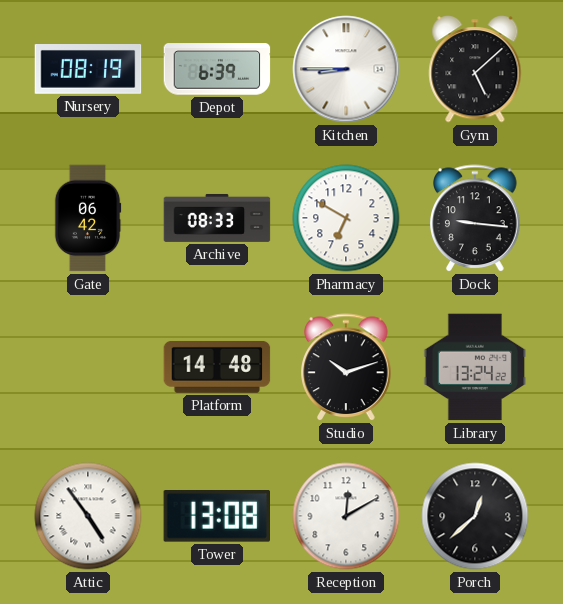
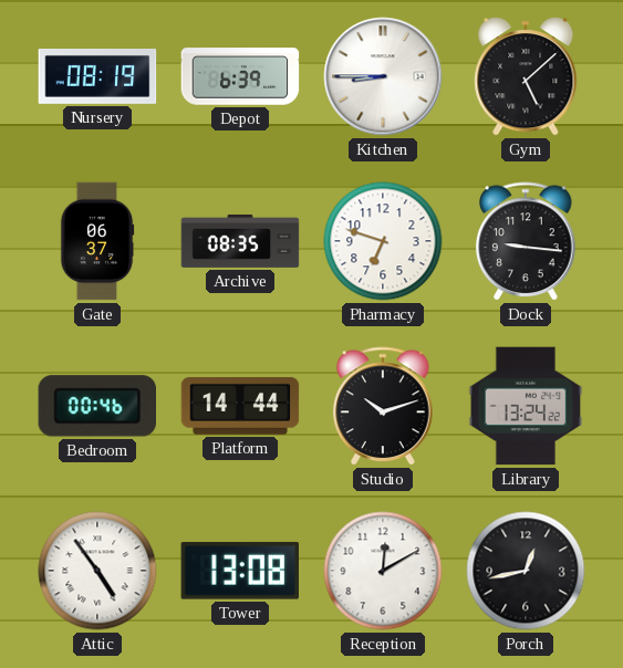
Gate: 06:42 -> 06:37
Archive: 08:33 -> 08:35
Pharmacy: 6:50 -> 6:48
Bedroom: none -> 00:46
Platform: 14:48 -> 14:44
Porch: 12:38 -> 12:43
